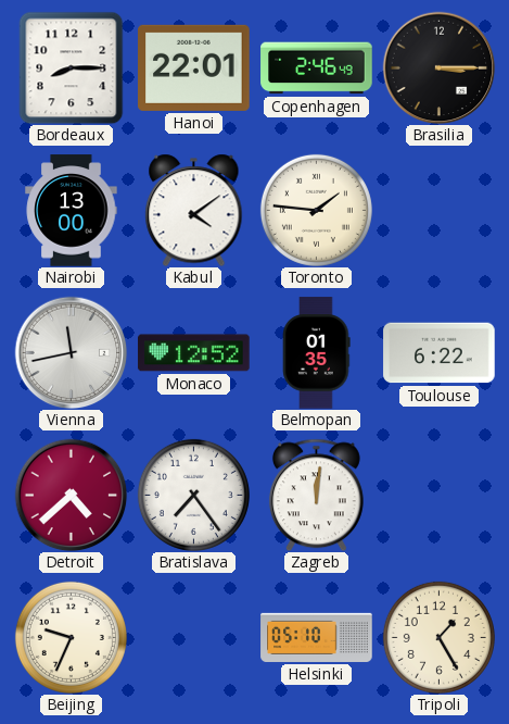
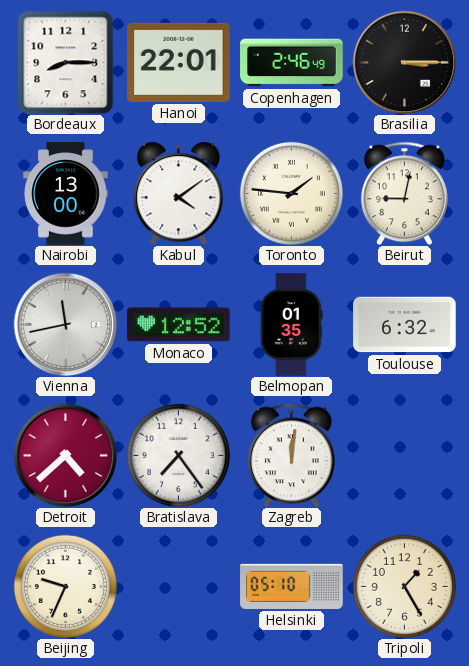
Beirut: none -> 9:02
Toulouse: 6:22 -> 6:32
